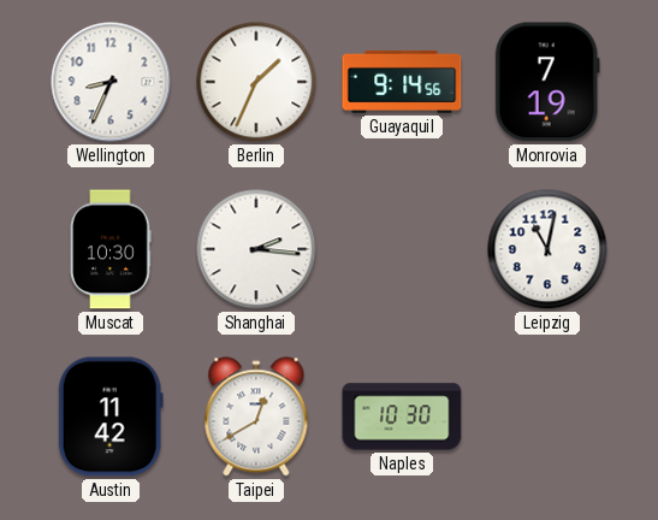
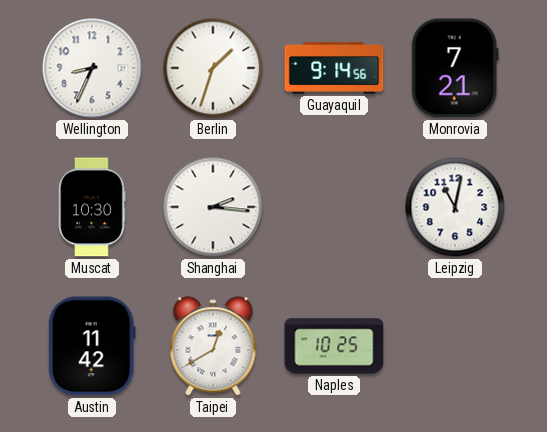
Berlin: 1:34 -> 1:33
Monrovia: 7:19 -> 7:21
Naples: 10:30 -> 10:25
